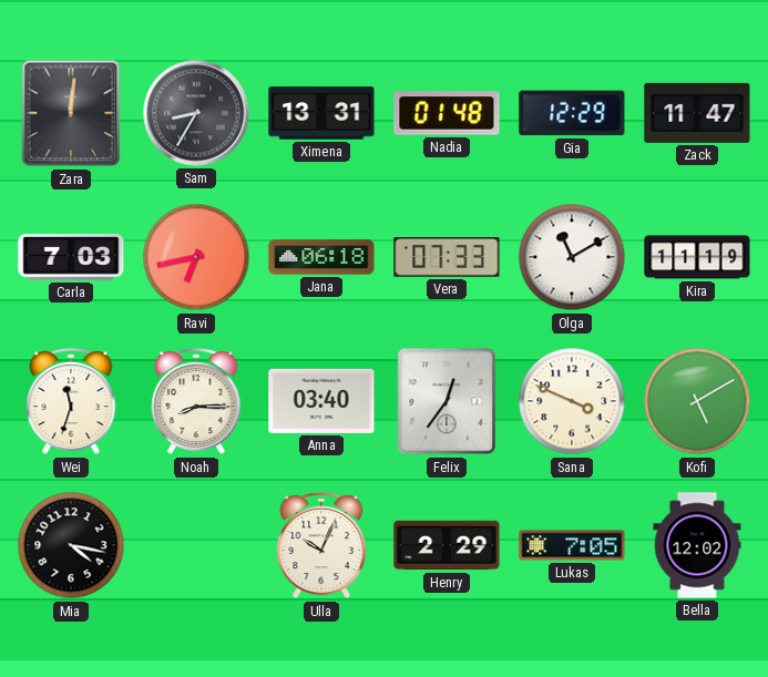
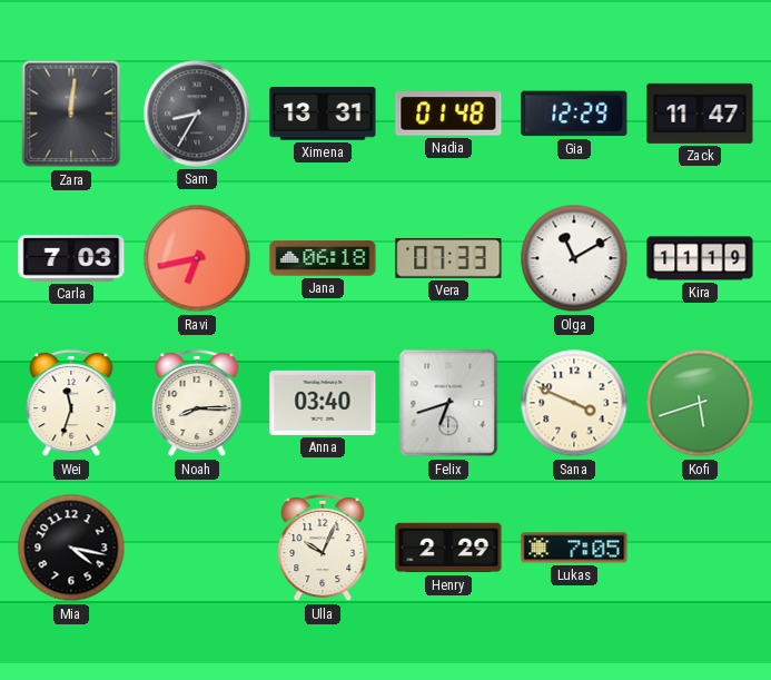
Felix: 12:36 -> 6:42
Kofi: 5:10 -> 5:42
Bella: 12:02 -> none
